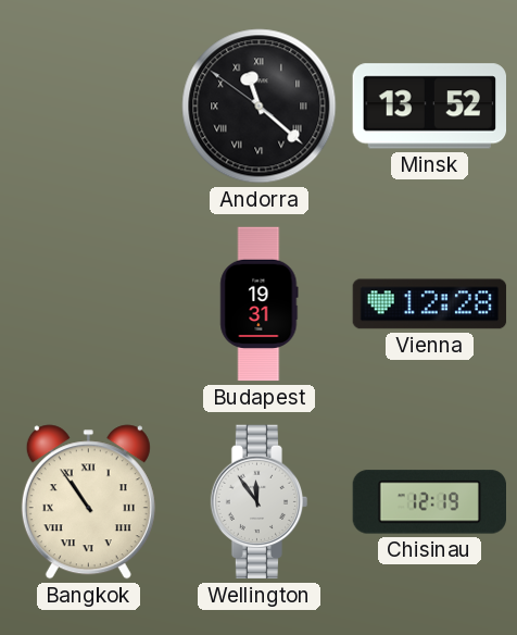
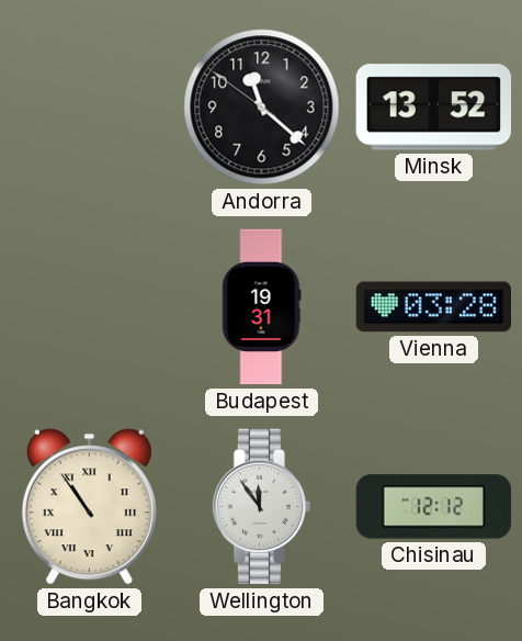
Andorra numerals: Roman -> Arabic
Vienna: 12:28 -> 03:28
Chisinau: 12:19 -> 12:12
